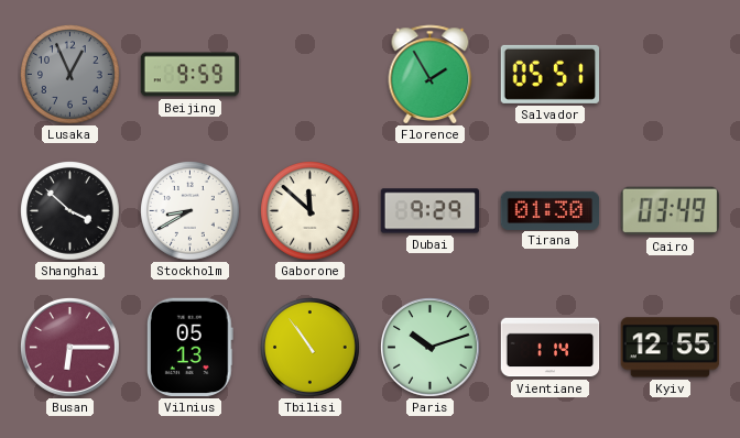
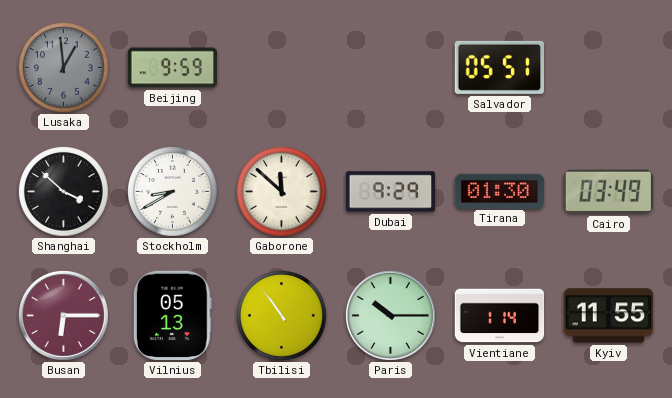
Lusaka: 12:56 -> 12:59
Florence: 1:55 -> none
Paris: 10:12 -> 10:15
Kyiv: 12:55 -> 11:55
